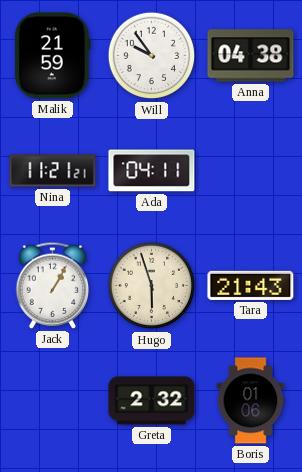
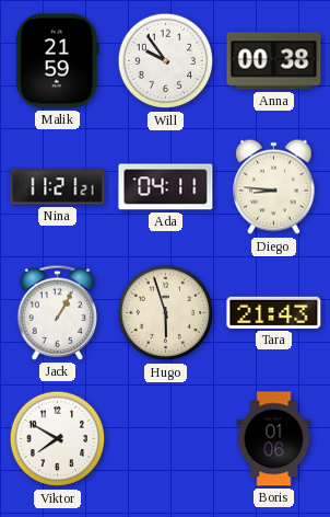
Anna: 04:38 -> 00:38
Diego: none -> 8:46
Viktor: none -> 7:50
Greta: 2:32 -> none
